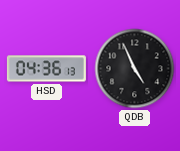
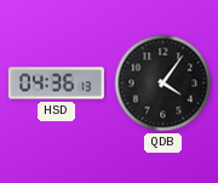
QDB: 4:56 -> 4:06
